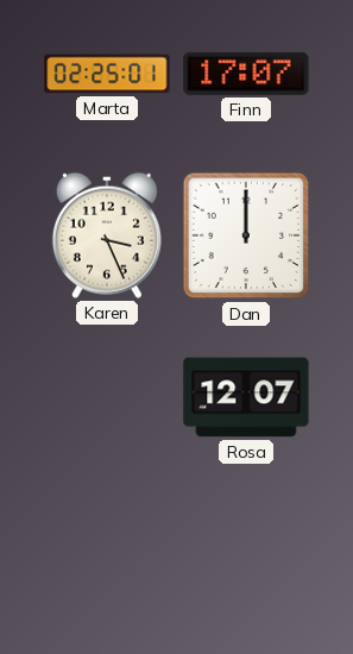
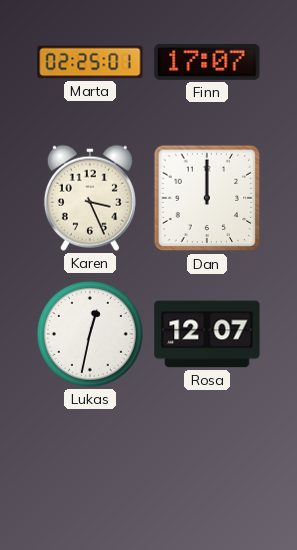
Lukas: none -> 12:32
